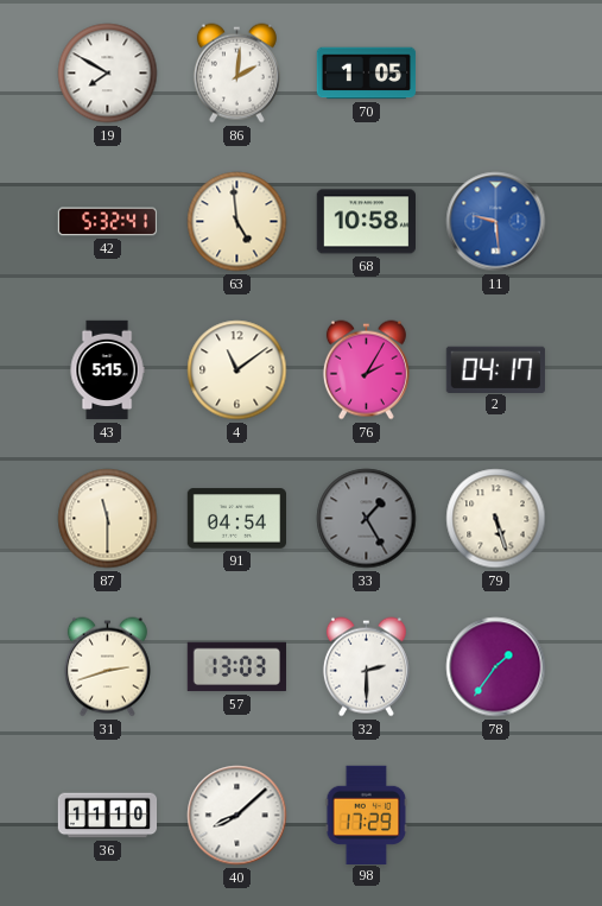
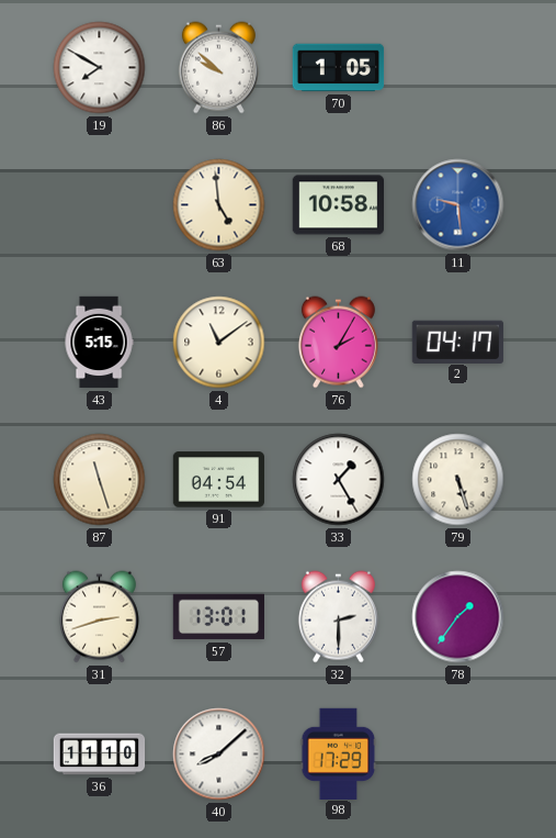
86: 2:01 -> 9:52
42: 5:32 -> none
87: 11:30 -> 11:27
33 dial: grey -> white
57: 13:03 -> 13:01
